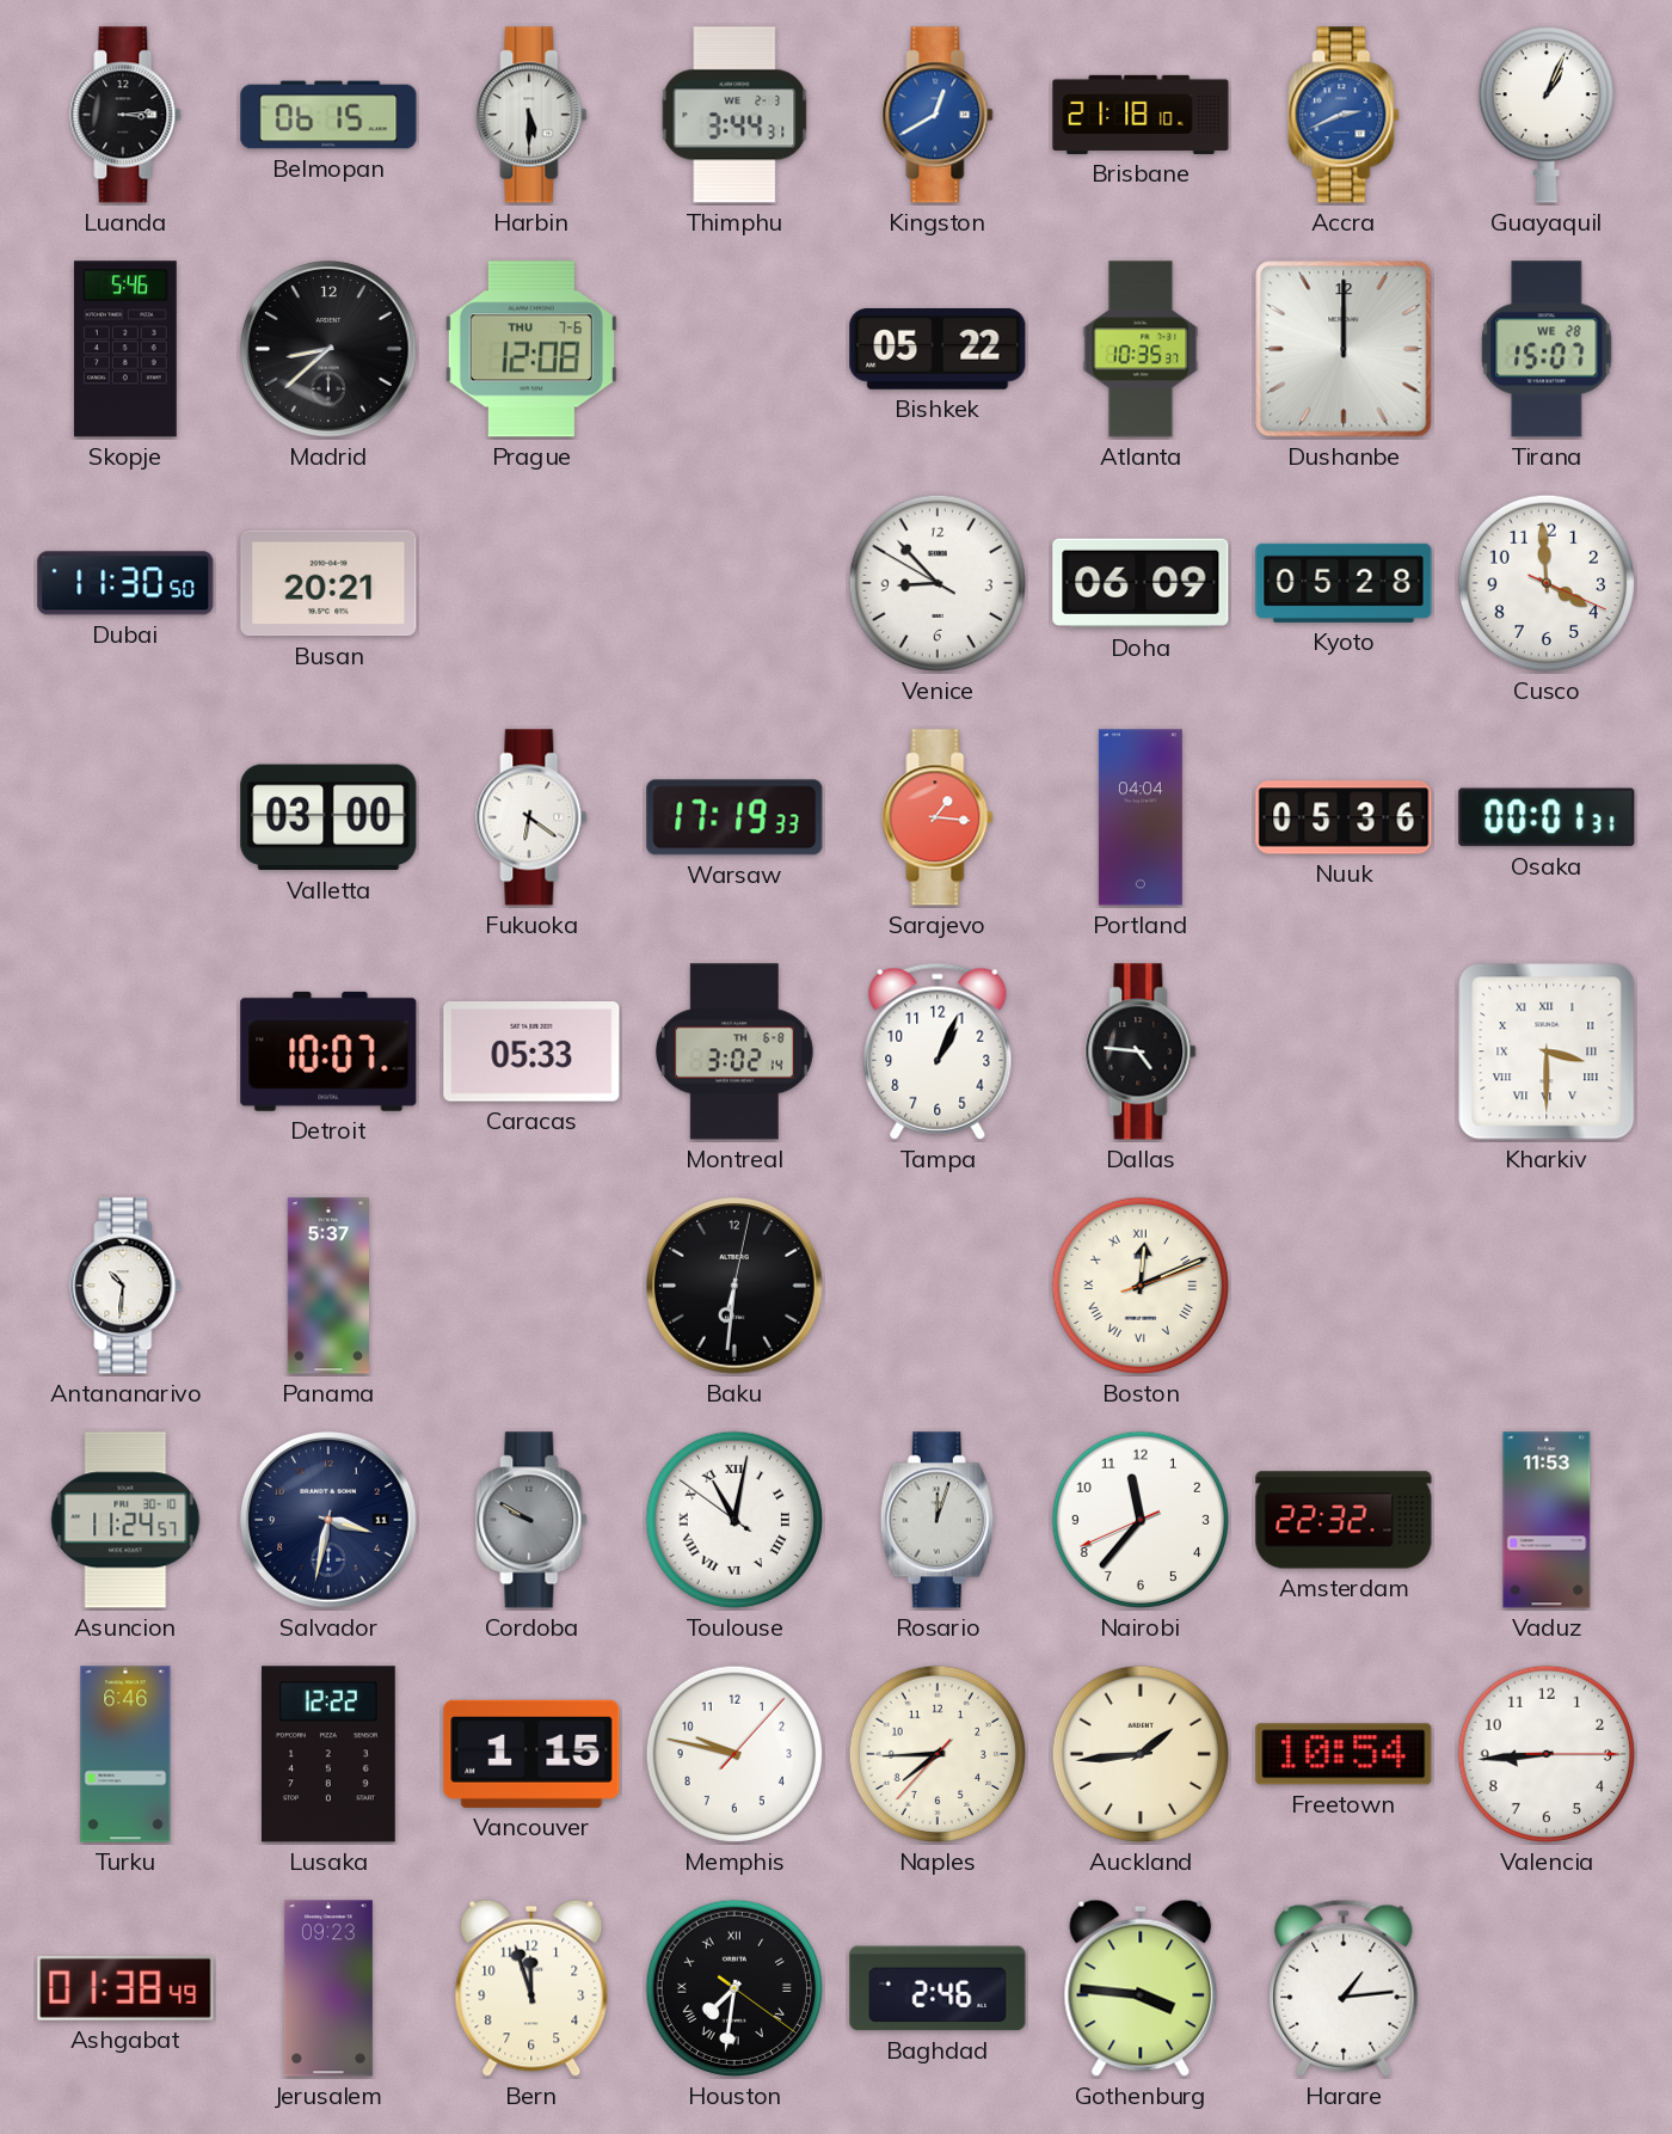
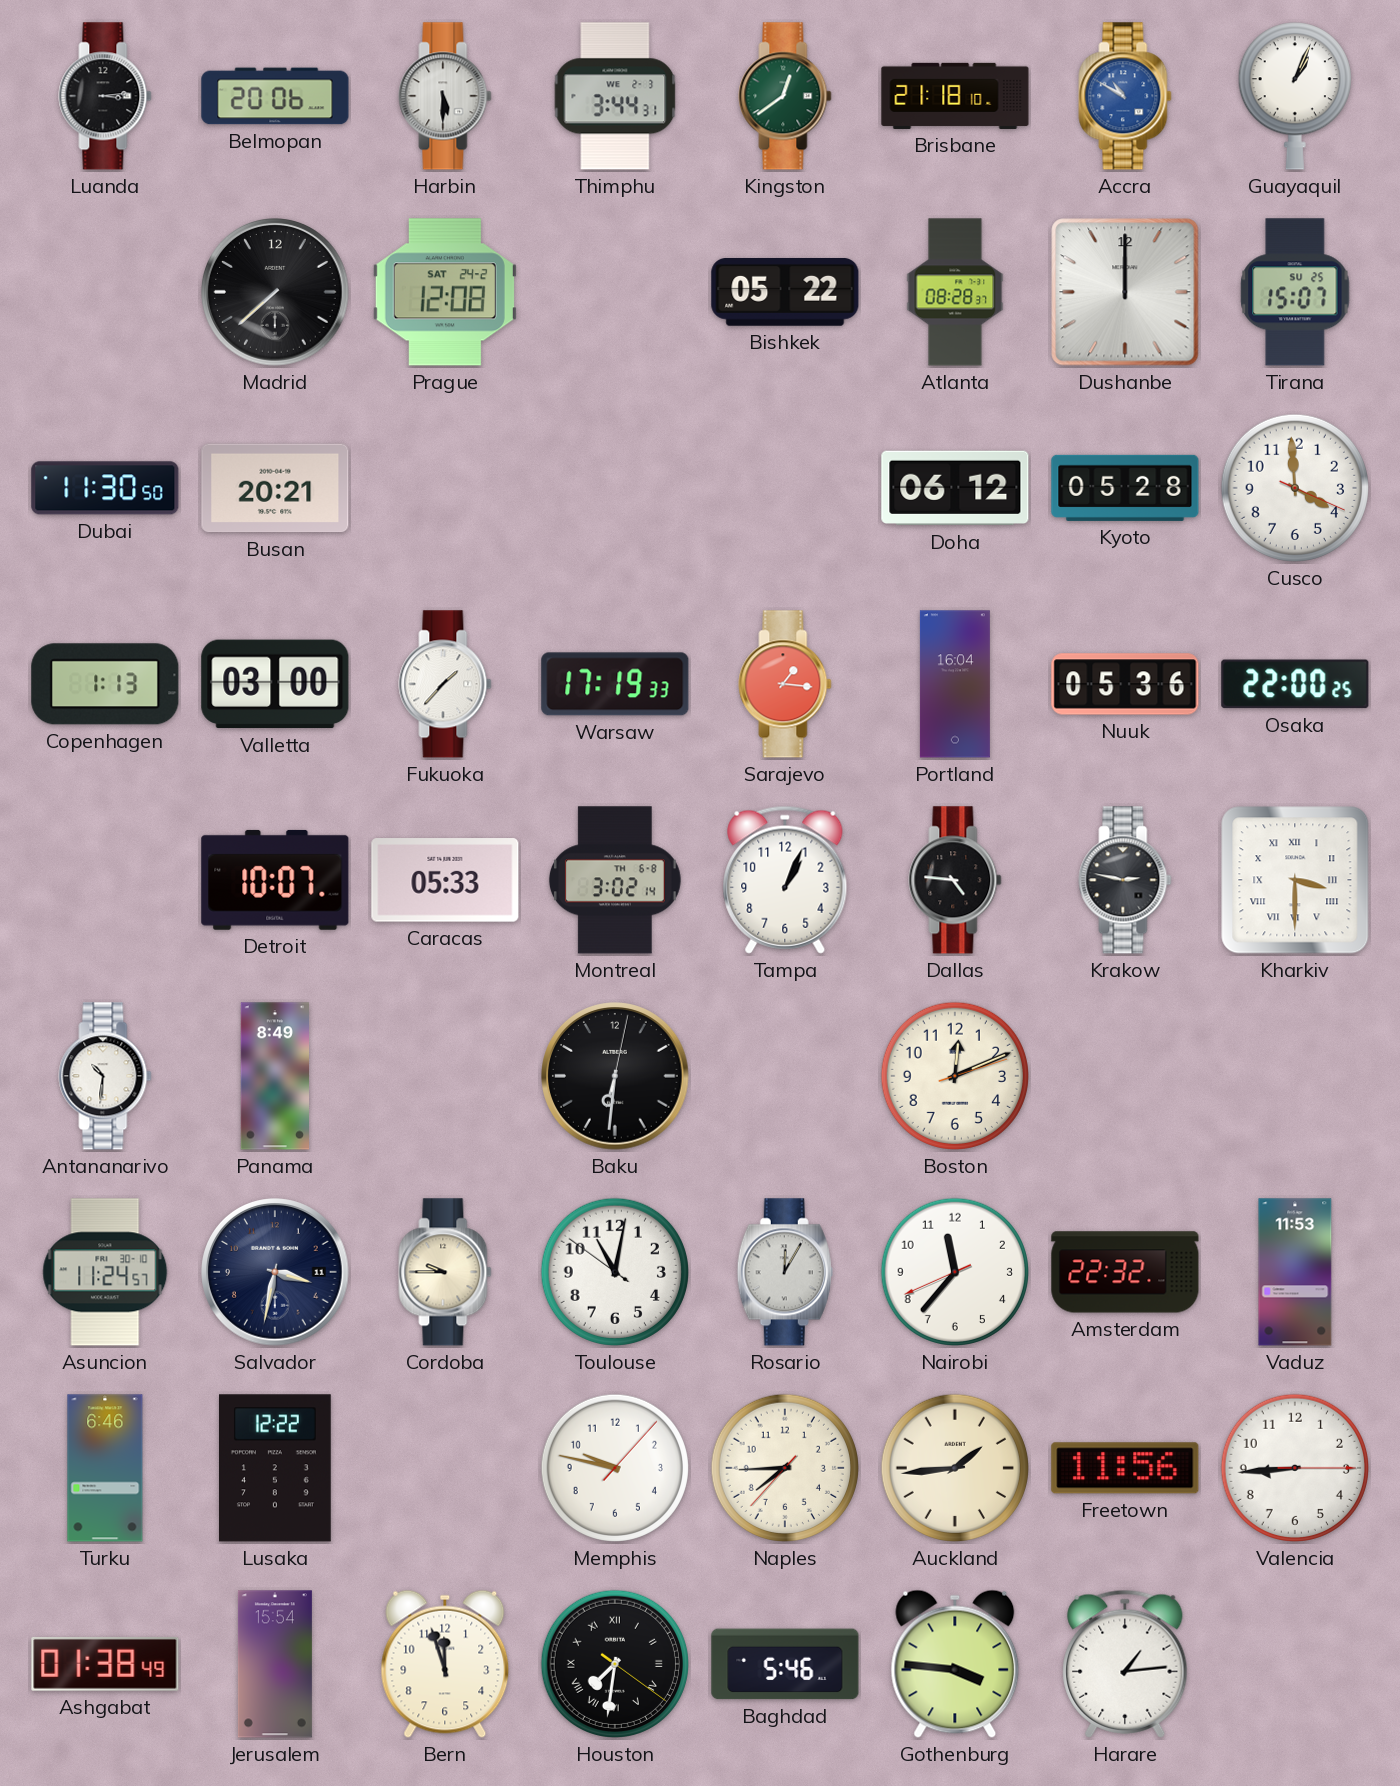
Belmopan: 06:15 -> 20:06
Kingston: 12:40 -> 12:39
Kingston dial: blue -> green
Accra: 2:41 -> 10:50
Skopje: 5:46 -> none
Madrid: 8:38 -> 7:38
Prague date: THU 7-6 -> SAT 24-2
Atlanta: 10:35 -> 08:28
Tirana date: WE 28 -> SU 25
Venice: 8:52 -> none
Doha: 06:09 -> 06:12
Copenhagen: none -> 1:13
Fukuoka: 6:21 -> 1:37
Portland: 04:04 -> 16:04
Osaka: 00:01 -> 22:00
Krakow: none -> 2:47
Panama: 5:37 -> 8:49
Boston numerals: Roman -> Arabic
Cordoba: 9:50 -> 9:45
Cordoba dial: grey -> cream
Toulouse numerals: Roman -> Arabic
Rosario: 12:03 -> 12:05
Vancouver: 1:15 -> none
Freetown: 10:54 -> 11:56
Jerusalem: 09:23 -> 15:54
Baghdad: 2:46 -> 5:46
